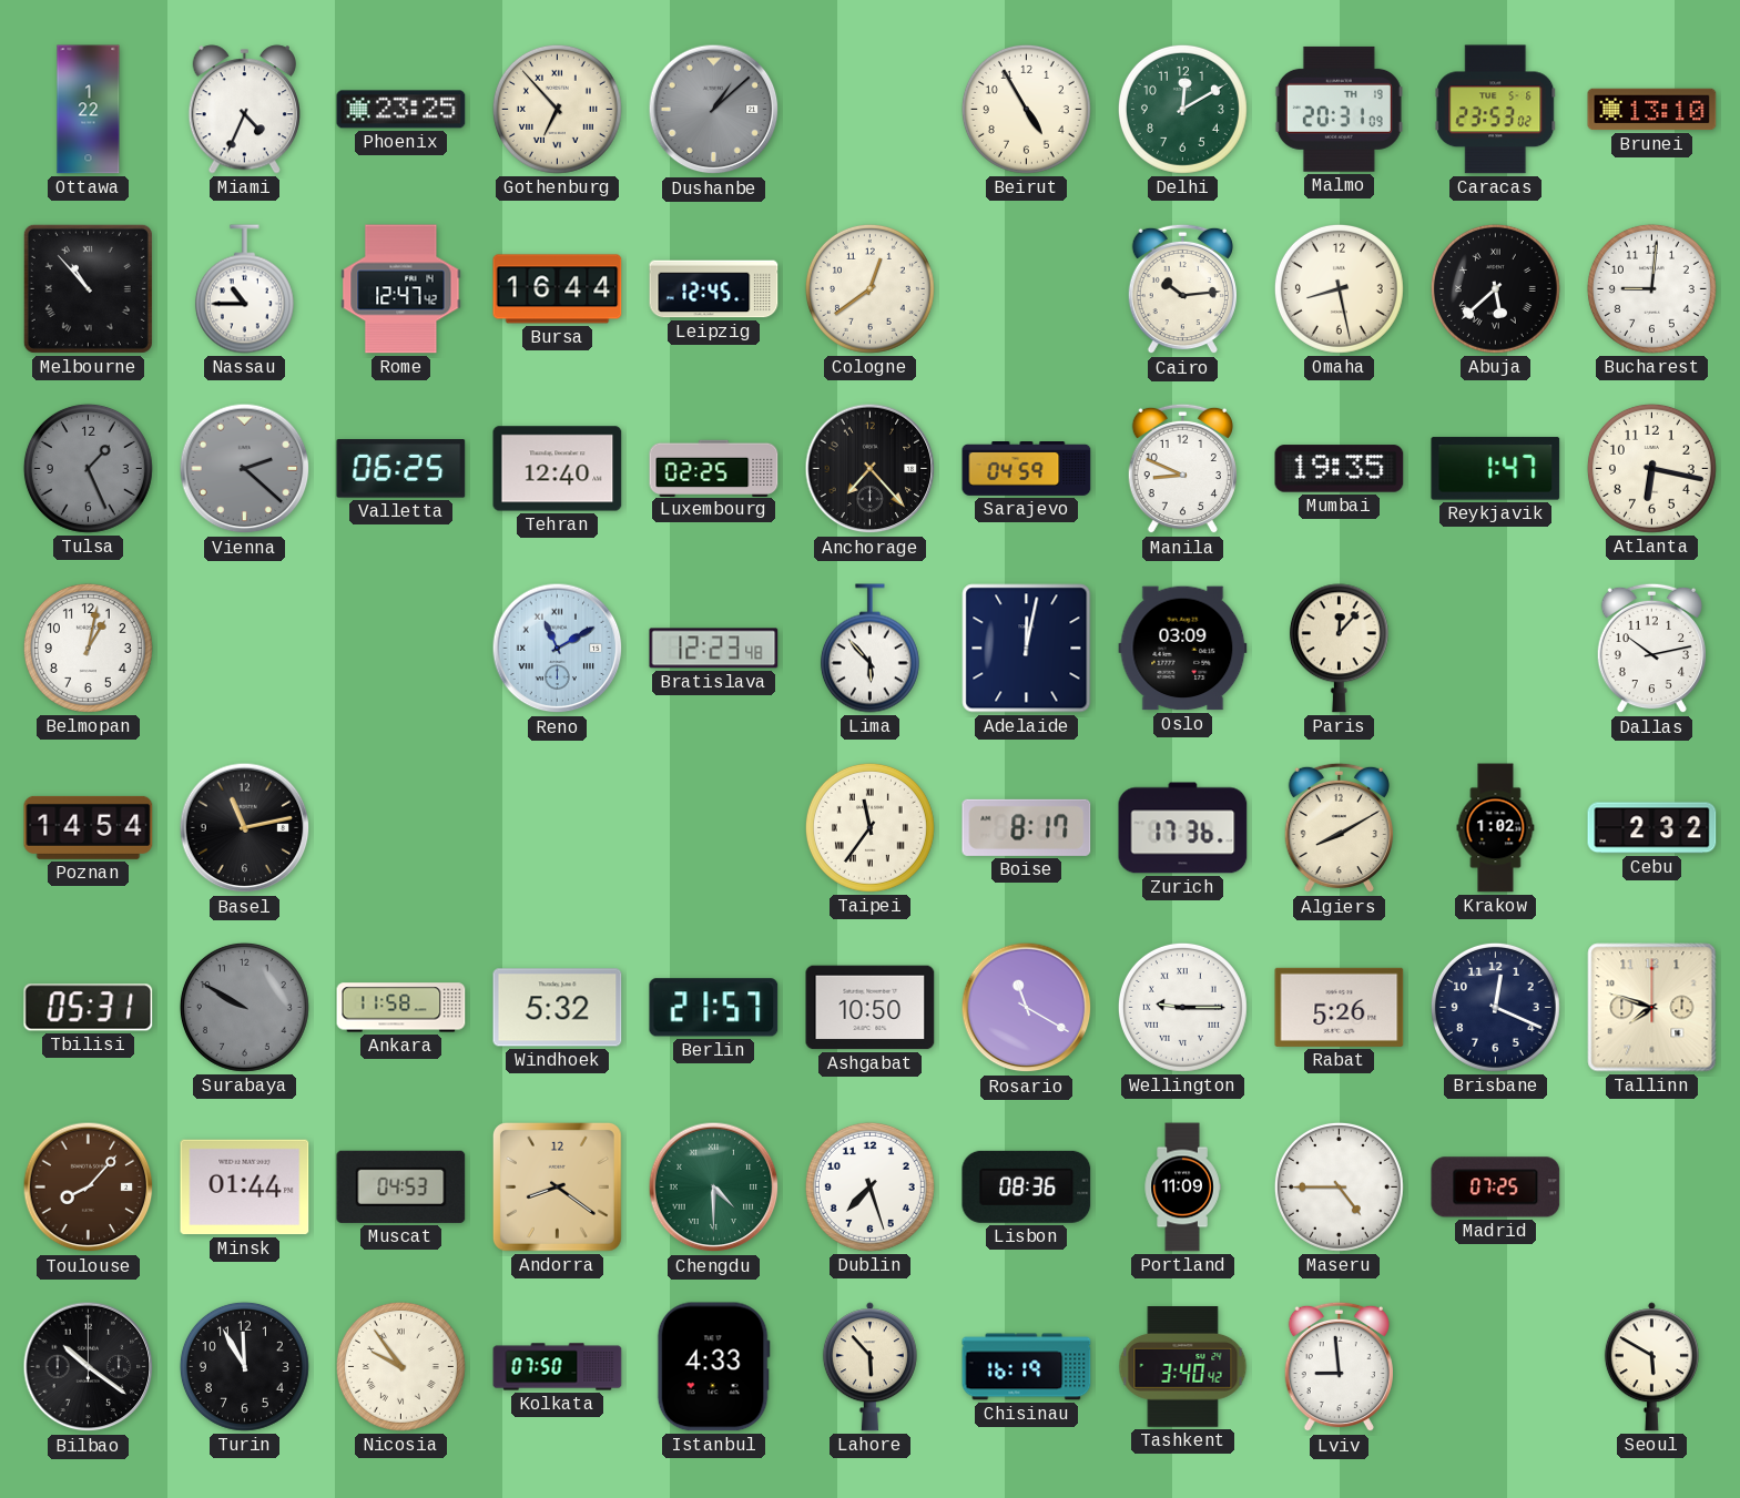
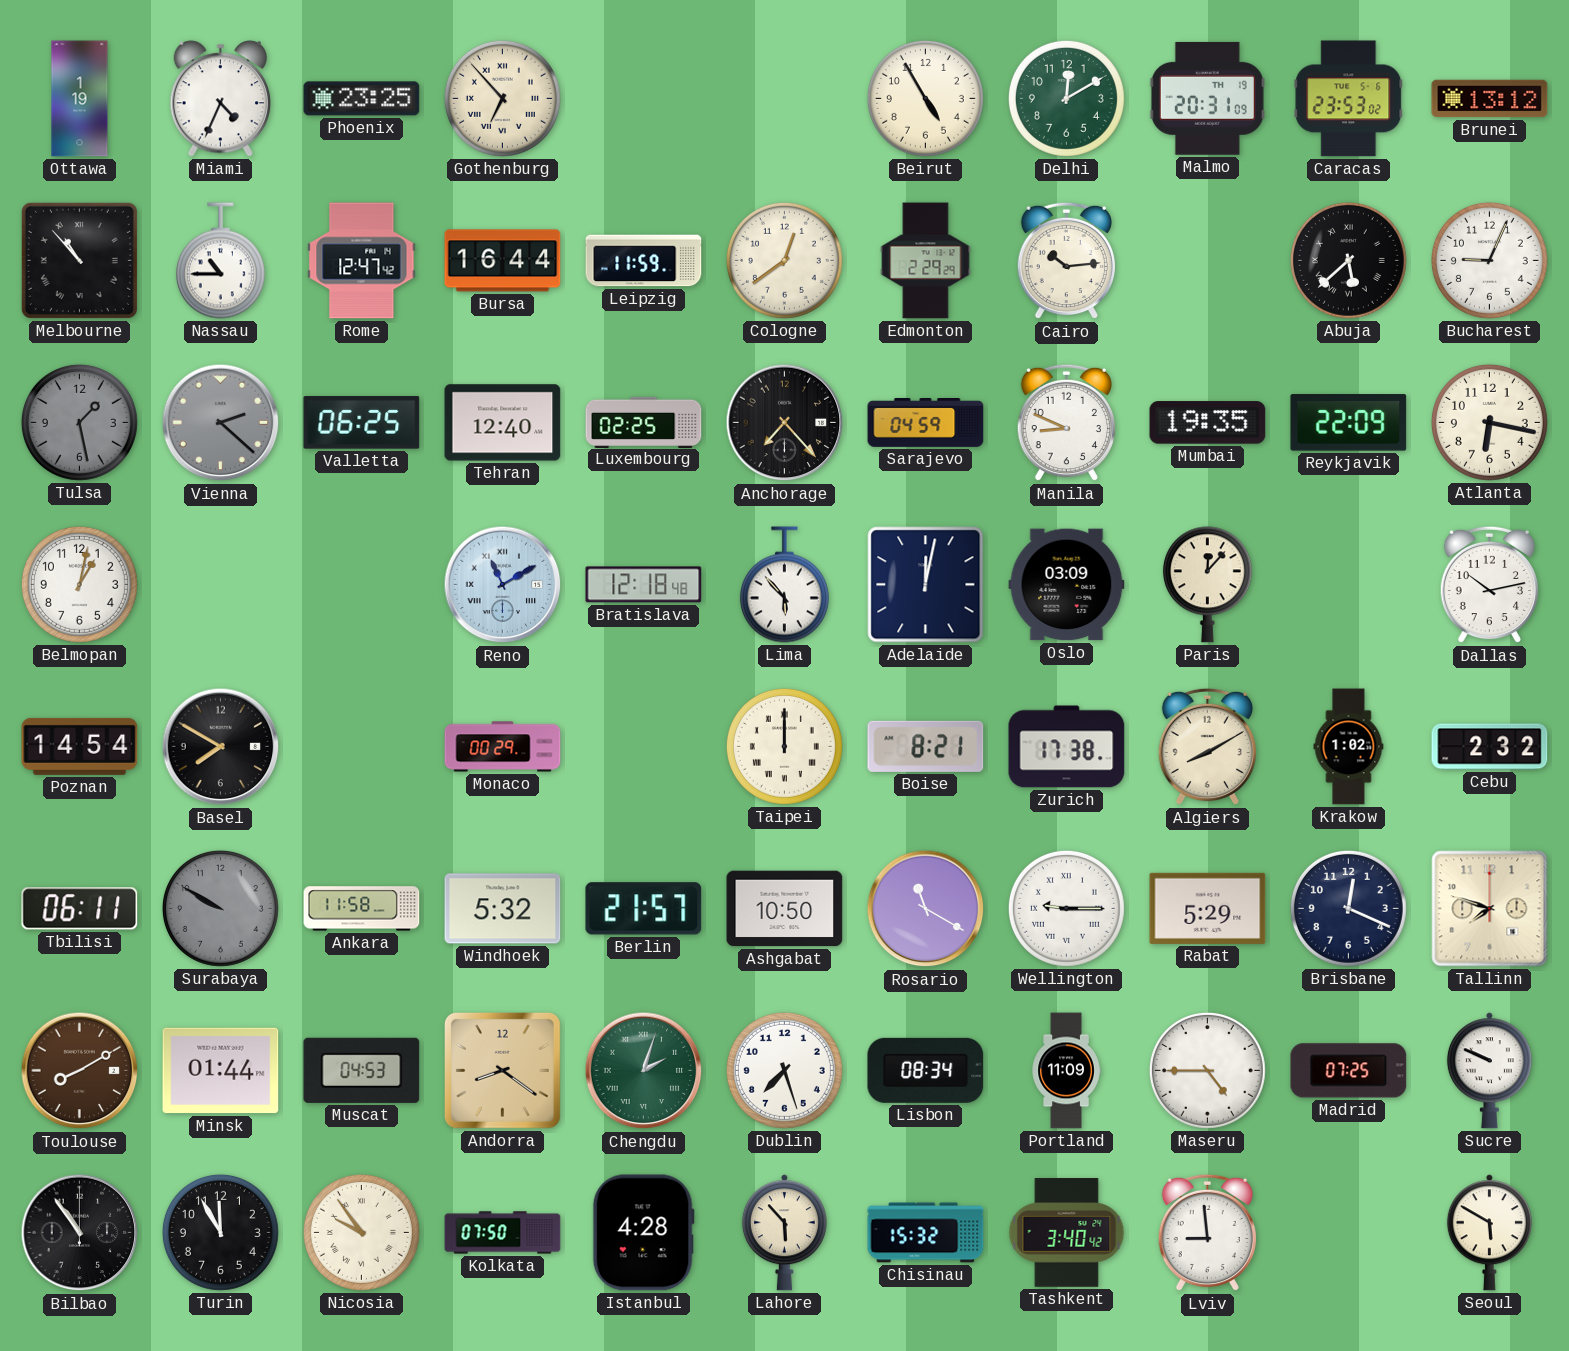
Ottawa: 1:22 -> 1:19
Dushanbe: 1:08 -> none
Brunei: 13:10 -> 13:12
Leipzig: 12:45 -> 11:59
Edmonton: none -> 2:29
Omaha: 8:28 -> none
Bucharest: 9:01 -> 9:04
Tulsa: 1:26 -> 1:28
Reykjavik: 1:47 -> 22:09
Bratislava: 12:23 -> 12:18
Basel: 11:13 -> 7:50
Monaco: none -> 00:29
Taipei: 11:36 -> 12:00
Boise: 8:17 -> 8:21
Zurich: 17:36 -> 17:38
Tbilisi: 05:31 -> 06:11
Rabat: 5:26 -> 5:29
Toulouse: 8:07 -> 8:10
Chengdu: 4:30 -> 2:03
Lisbon: 08:36 -> 08:34
Sucre: none -> 9:49
Bilbao: 10:21 -> 10:54
Istanbul: 4:33 -> 4:28
Chisinau: 16:19 -> 15:32
